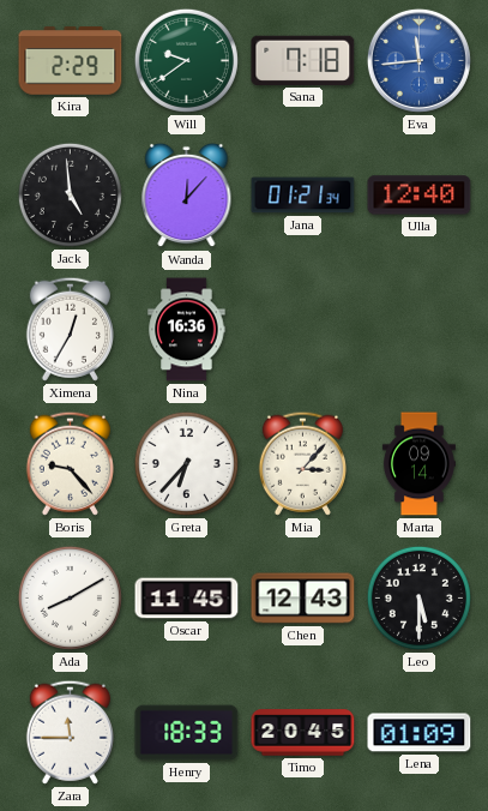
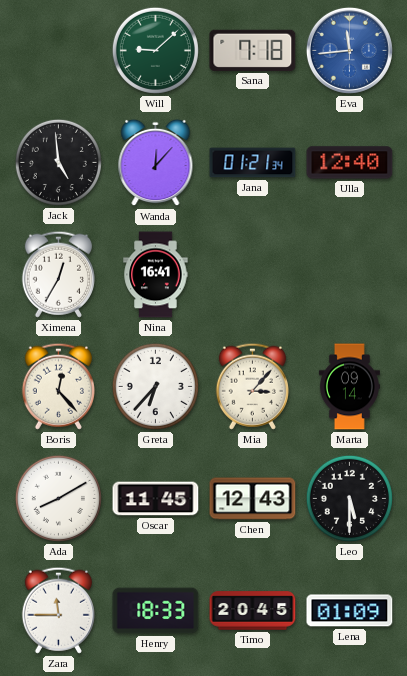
Kira: 2:29 -> none
Will: 9:39 -> 9:08
Nina: 16:36 -> 16:41
Boris: 9:23 -> 12:23
